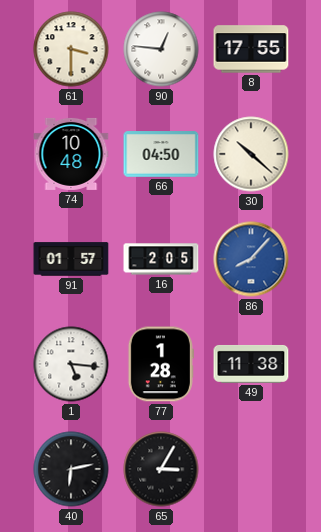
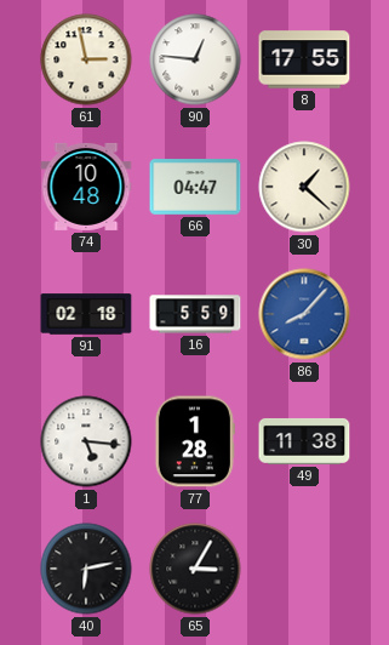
61: 3:30 -> 2:58
66: 04:50 -> 04:47
30: 10:22 -> 1:22
91: 01:57 -> 02:18
16: 2:05 -> 5:59
